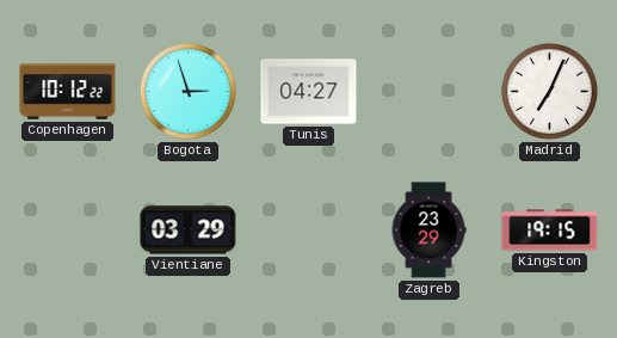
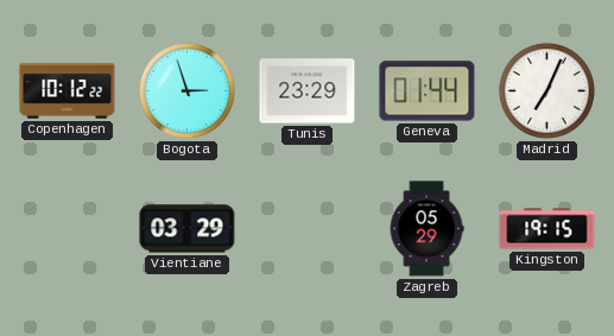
Tunis: 04:27 -> 23:29
Geneva: none -> 01:44
Zagreb: 23:29 -> 05:29
